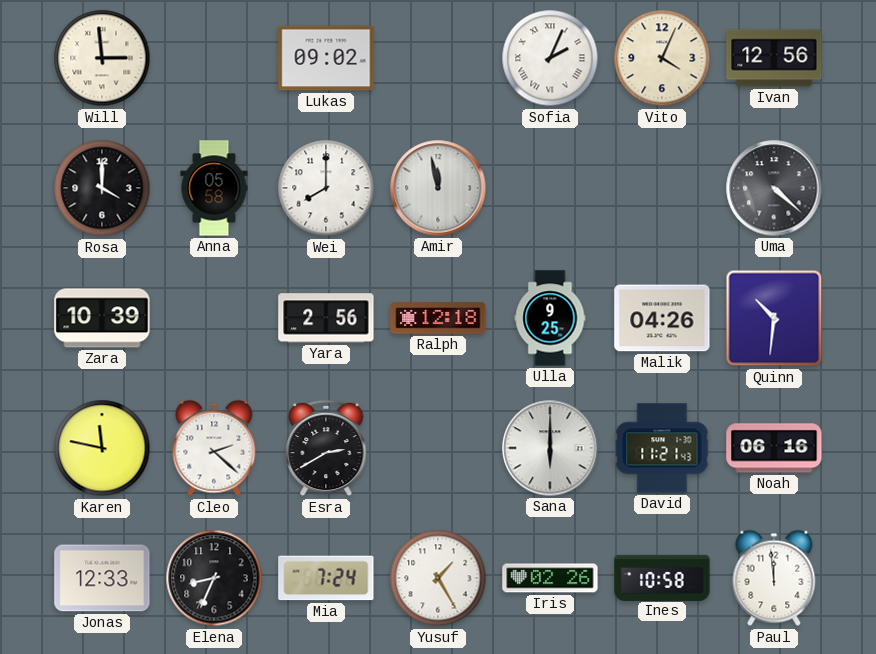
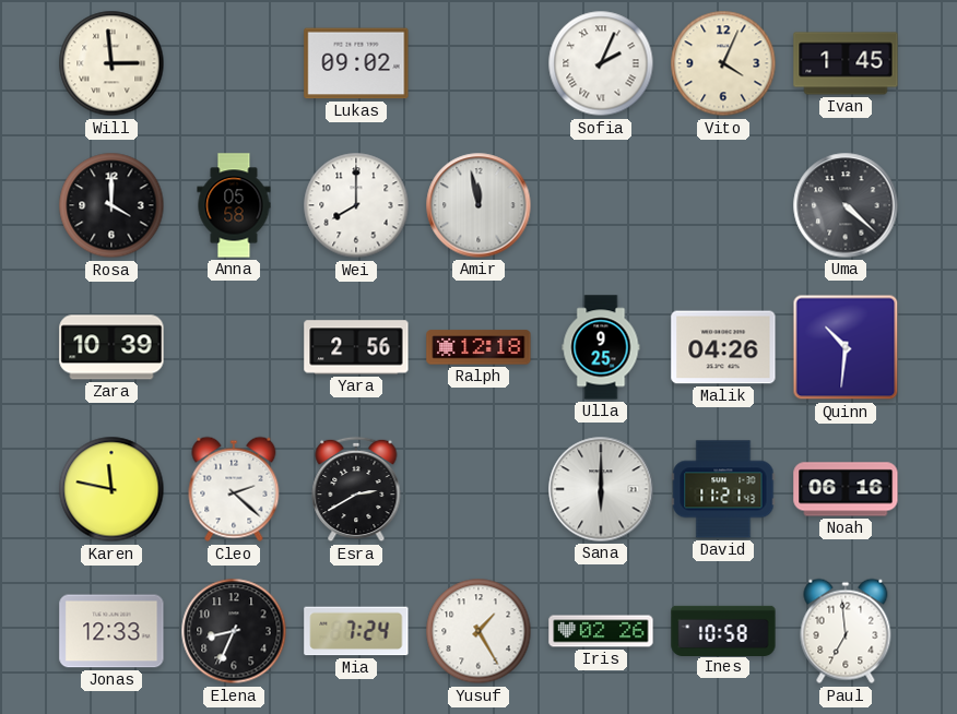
Ivan: 12:56 -> 1:45
Paul: 11:59 -> 6:59
